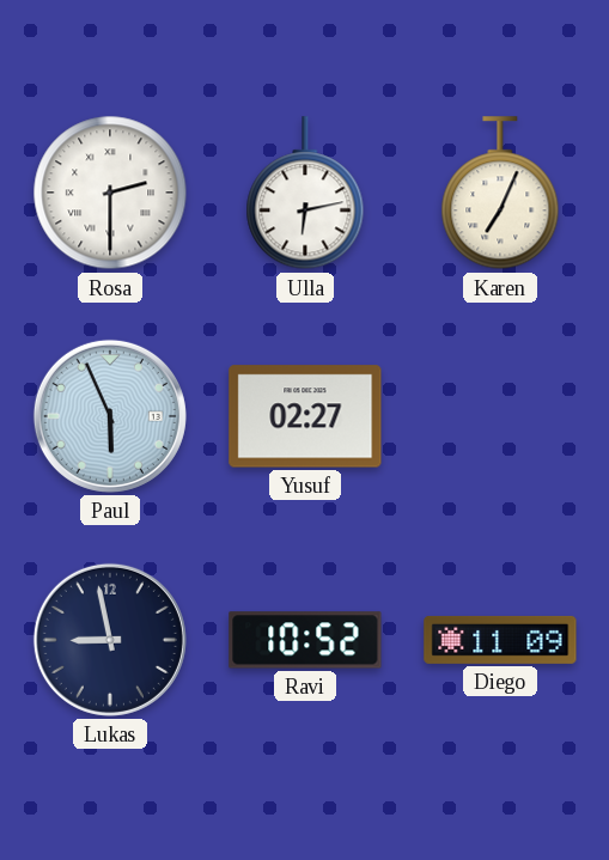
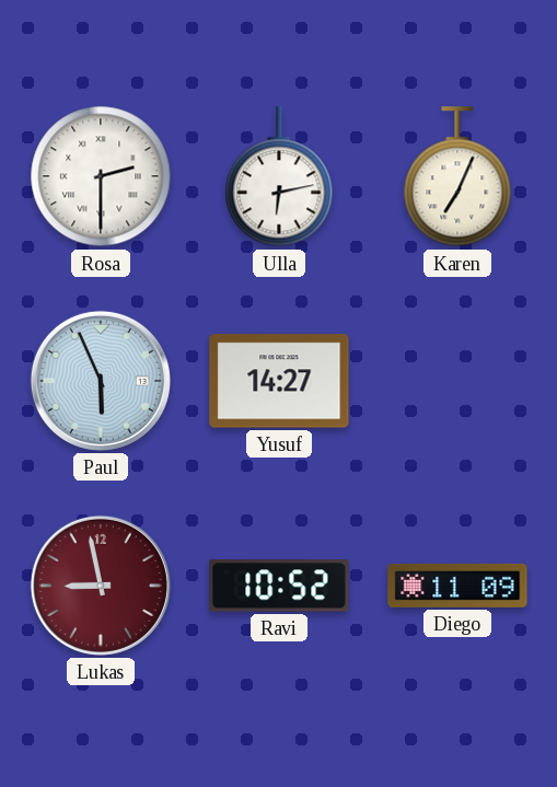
Yusuf: 02:27 -> 14:27
Lukas dial: navy -> burgundy
